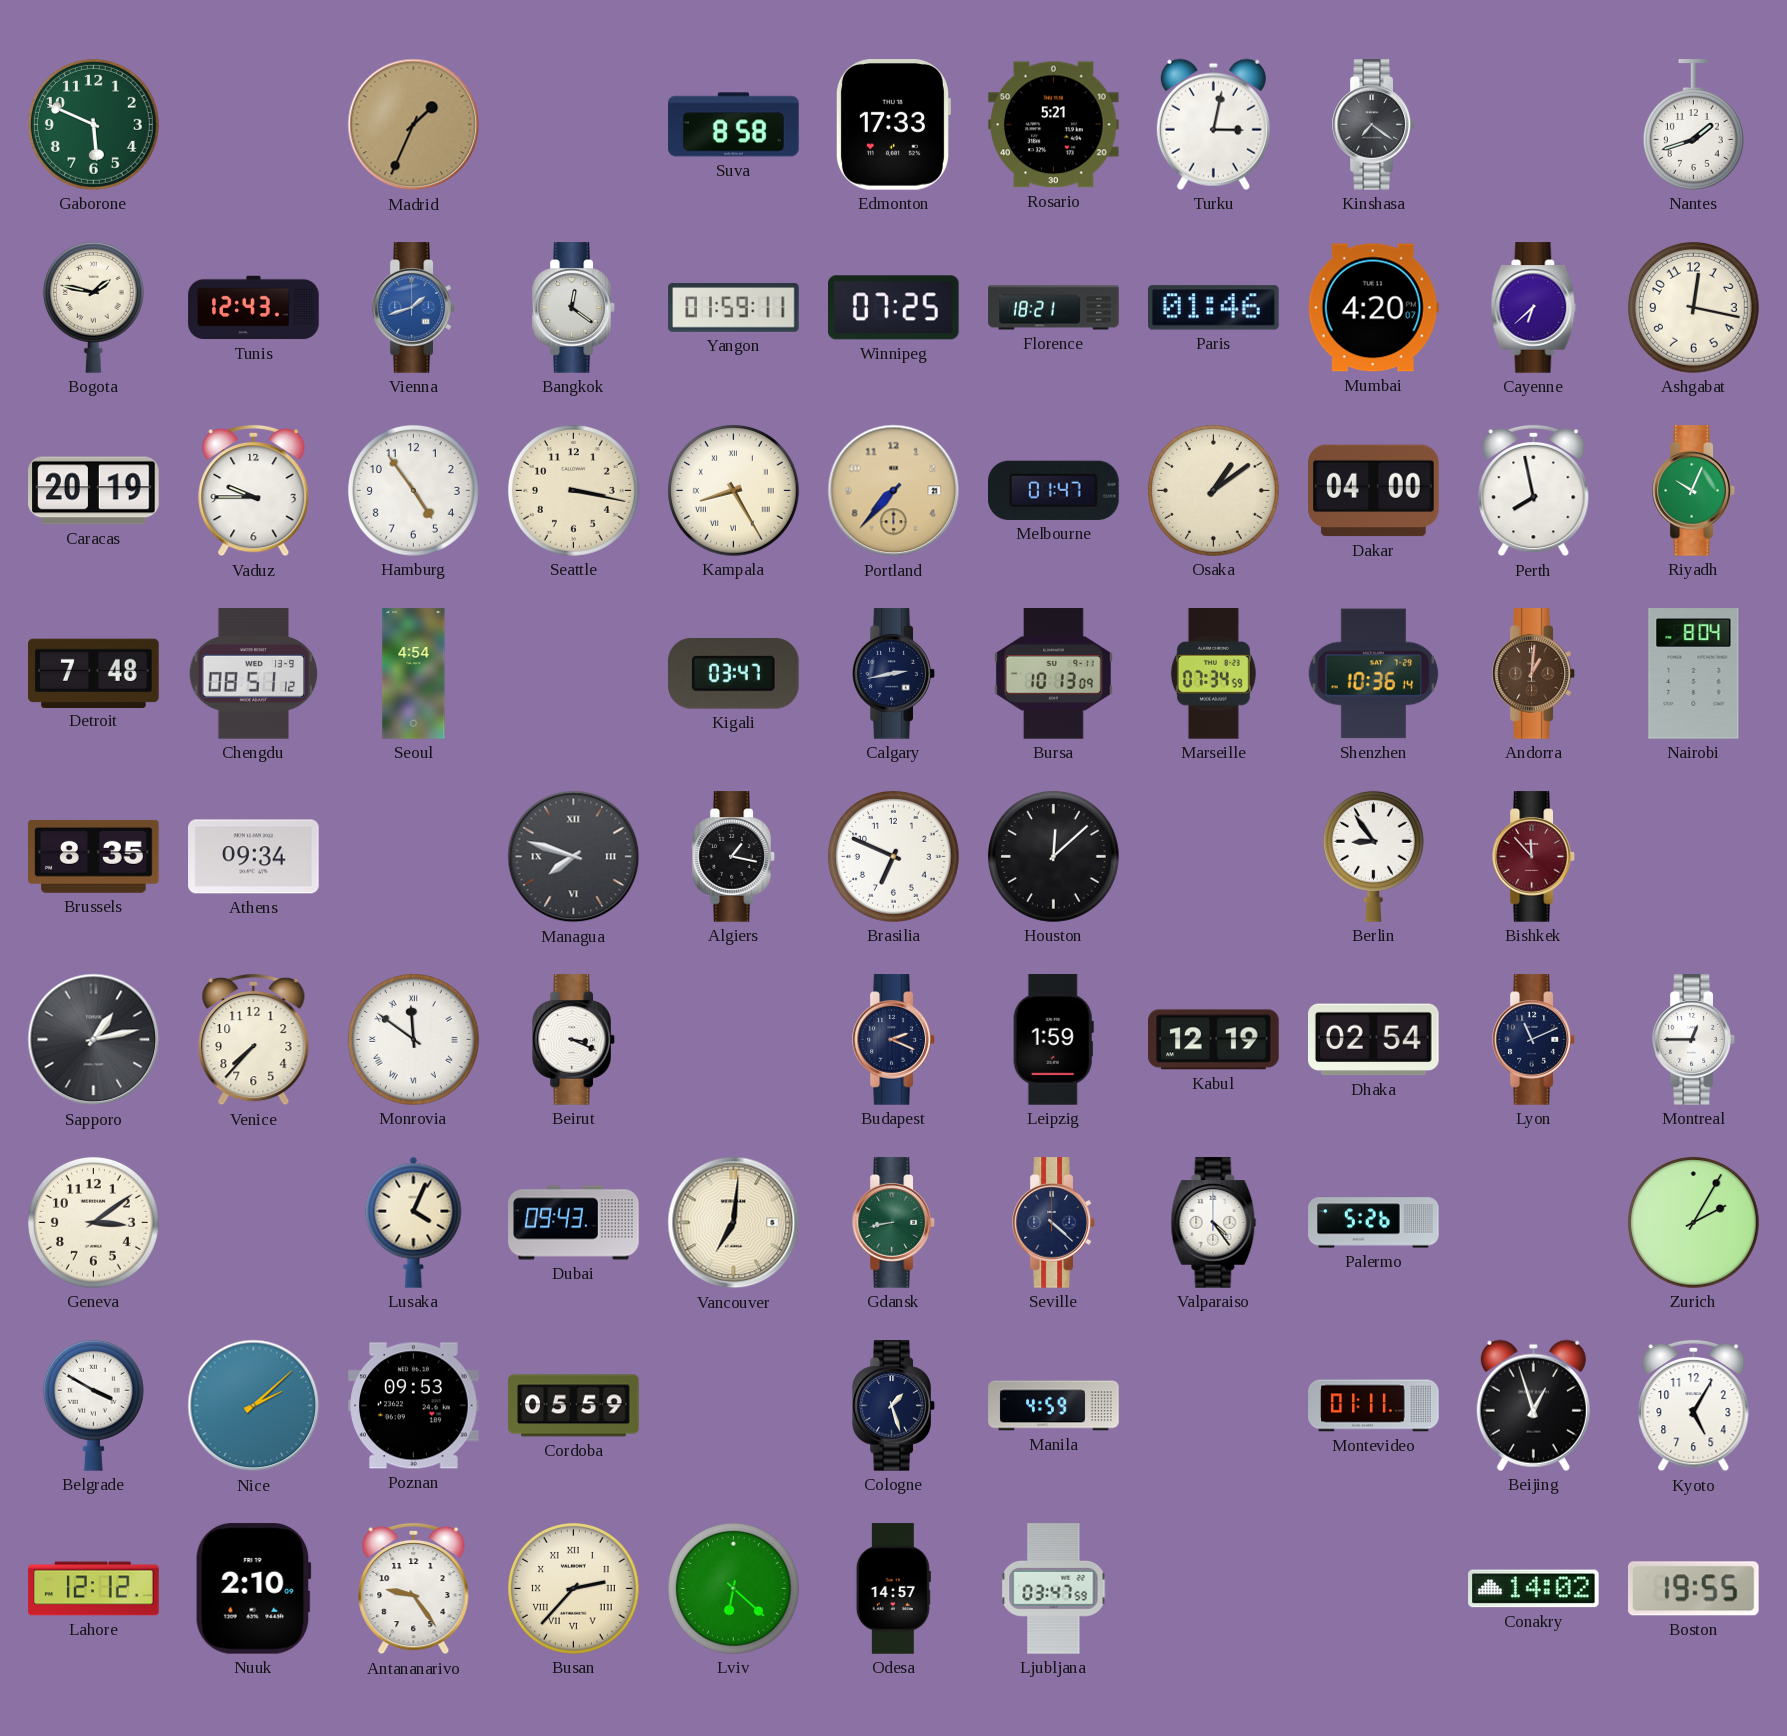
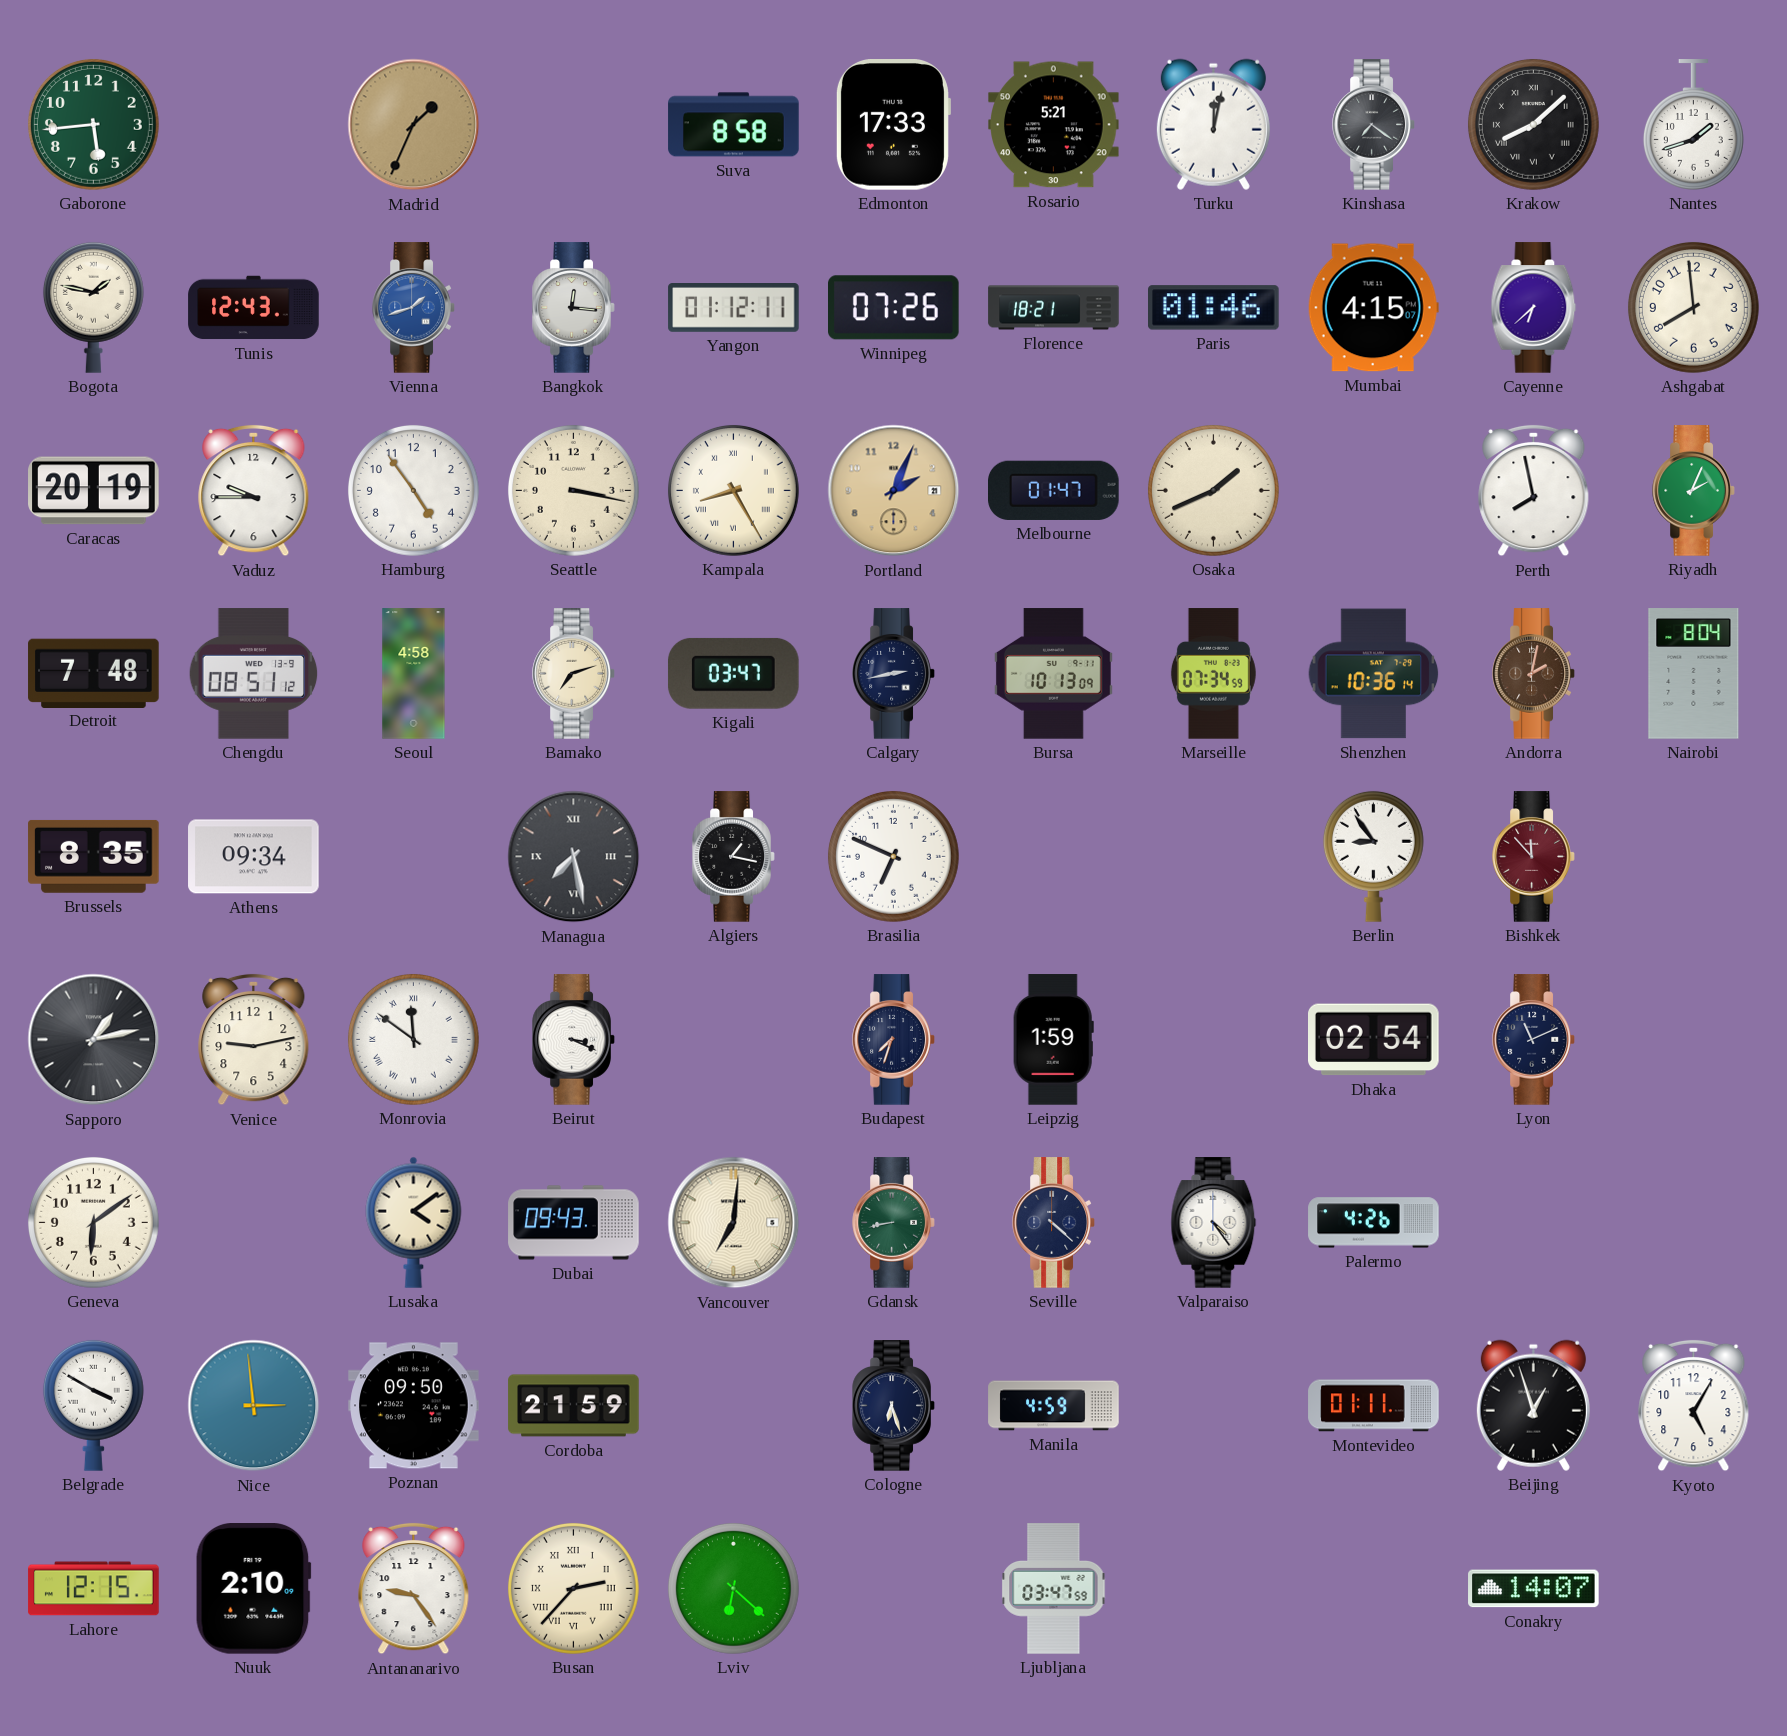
Gaborone: 5:49 -> 5:44
Turku: 3:02 -> 12:02
Krakow: none -> 8:08
Bangkok: 12:21 -> 12:16
Yangon: 01:59 -> 01:12
Winnipeg: 07:25 -> 07:26
Mumbai: 4:20 -> 4:15
Ashgabat: 12:17 -> 7:59
Portland: 7:37 -> 2:04
Osaka: 1:09 -> 1:41
Dakar: 04:00 -> none
Riyadh: 10:04 -> 2:04
Seoul: 4:54 -> 4:58
Bamako: none -> 7:12
Andorra: 1:01 -> 2:02
Managua: 7:48 -> 7:28
Houston: 12:08 -> none
Venice: 7:37 -> 9:13
Budapest: 2:19 -> 7:33
Kabul: 12:19 -> none
Montreal: 12:45 -> none
Geneva: 3:09 -> 6:09
Lusaka: 4:04 -> 4:09
Palermo: 5:26 -> 4:26
Zurich: 2:05 -> none
Nice: 2:08 -> 2:59
Poznan: 09:53 -> 09:50
Cordoba: 05:59 -> 21:59
Cologne: 1:27 -> 6:27
Lahore: 12:12 -> 12:15
Odesa: 14:57 -> none
Conakry: 14:02 -> 14:07
Boston: 19:55 -> none
